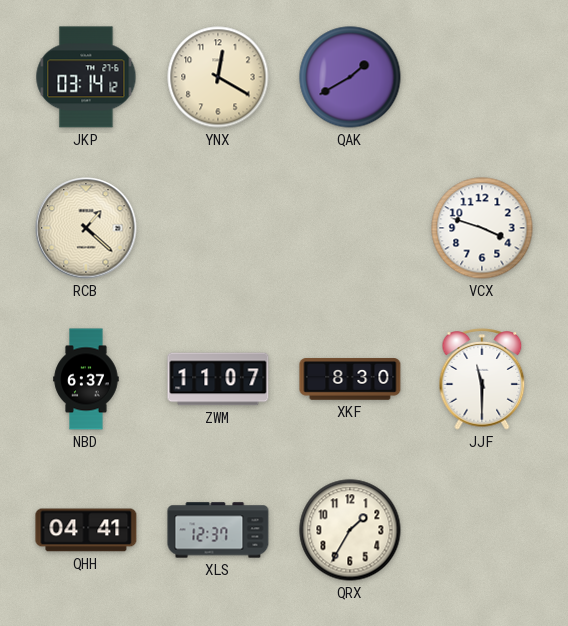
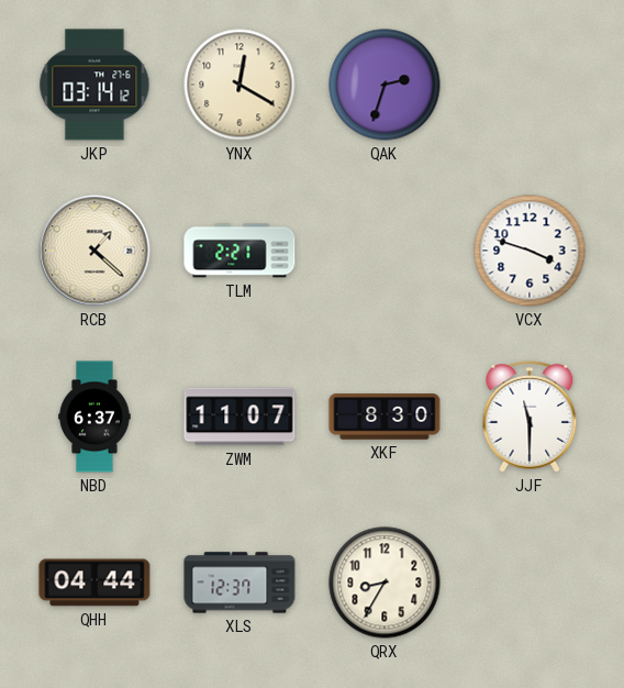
QAK: 1:40 -> 2:33
TLM: none -> 2:21
QHH: 04:41 -> 04:44
QRX: 1:35 -> 8:35
